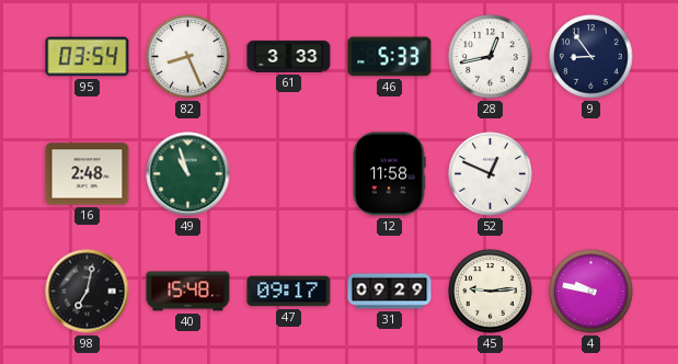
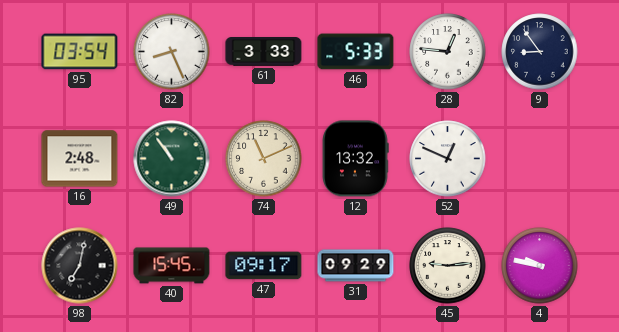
28: 12:43 -> 12:46
49: 10:57 -> 10:54
74: none -> 11:11
12: 11:58 -> 13:32
40: 15:48 -> 15:45
